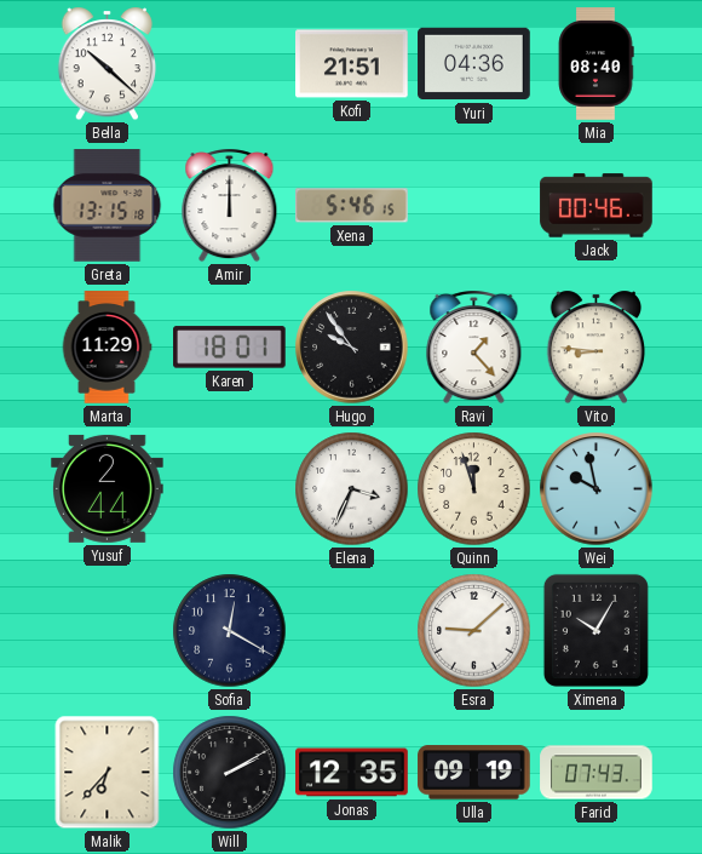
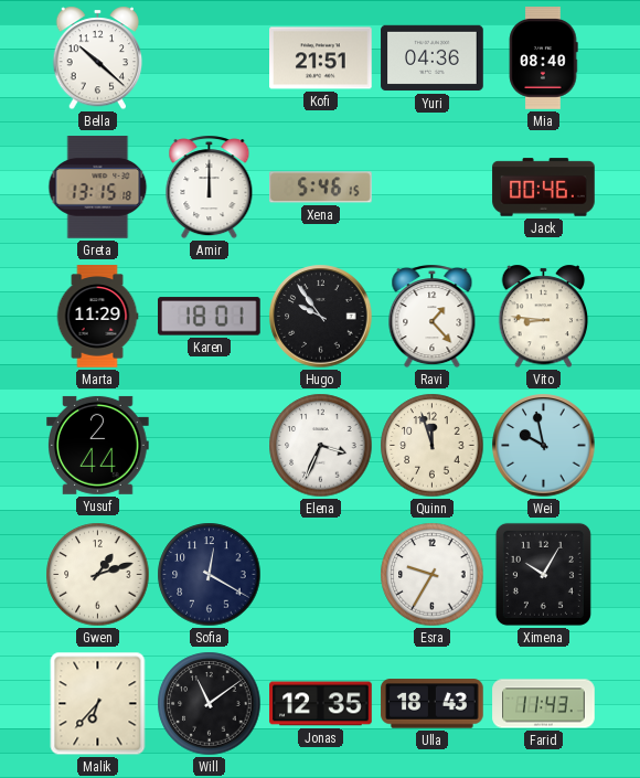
Gwen: none -> 1:12
Esra: 9:08 -> 9:35
Will: 2:10 -> 11:09
Ulla: 09:19 -> 18:43
Farid: 07:43 -> 11:43
